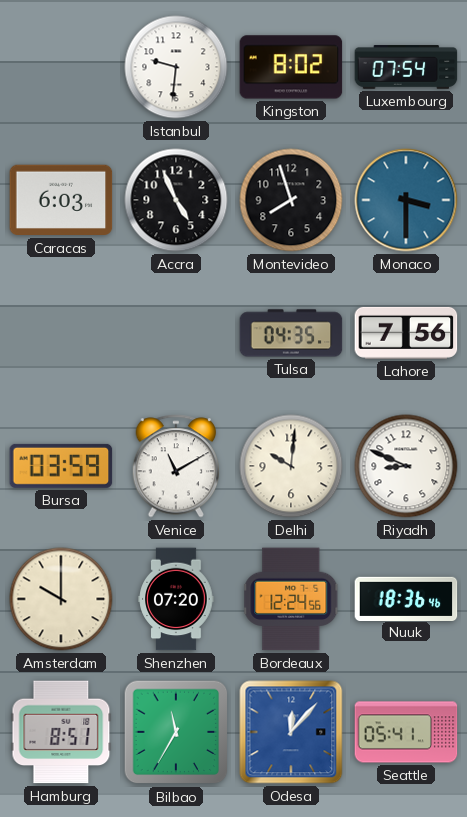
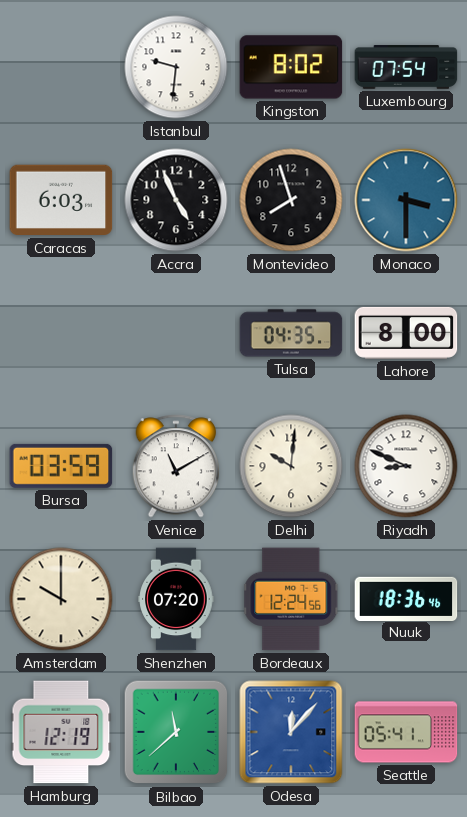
Lahore: 7:56 -> 8:00
Hamburg: 8:51 -> 12:19
Bilbao: 11:35 -> 11:38
